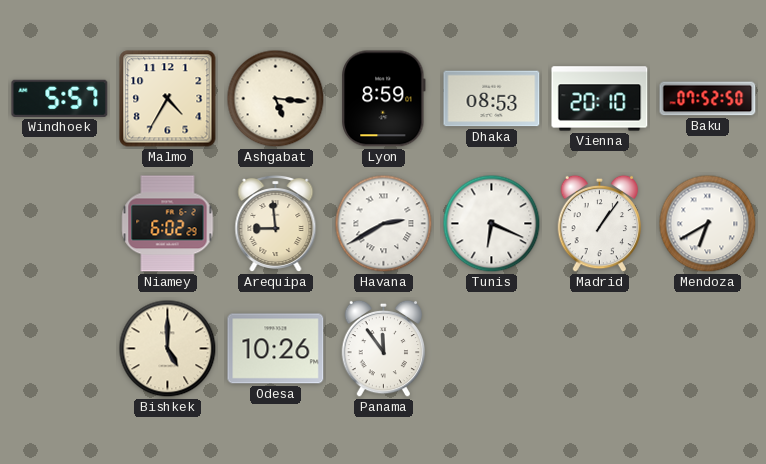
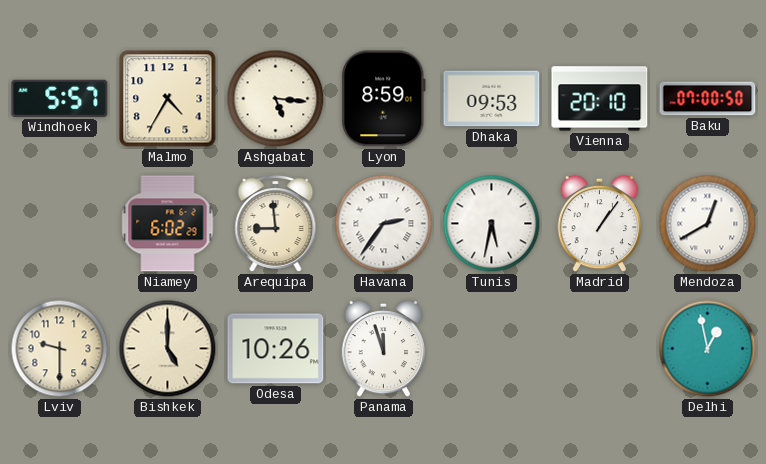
Dhaka: 08:53 -> 09:53
Baku: 07:52 -> 07:00
Havana: 2:40 -> 2:36
Tunis: 6:19 -> 5:32
Mendoza: 6:40 -> 12:40
Lviv: none -> 9:30
Panama: 11:54 -> 11:57
Delhi: none -> 12:58
